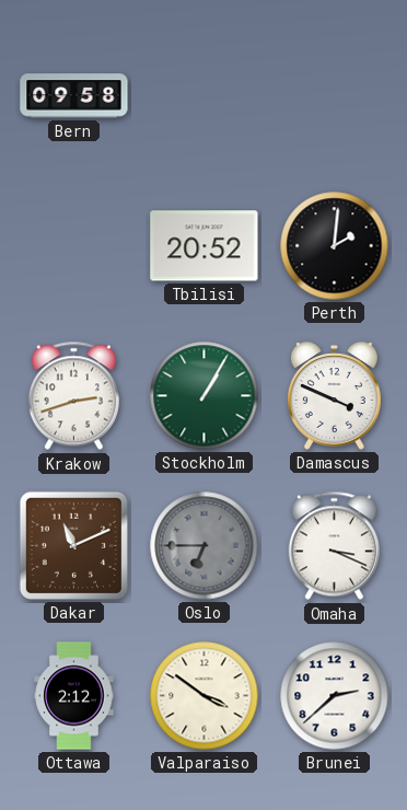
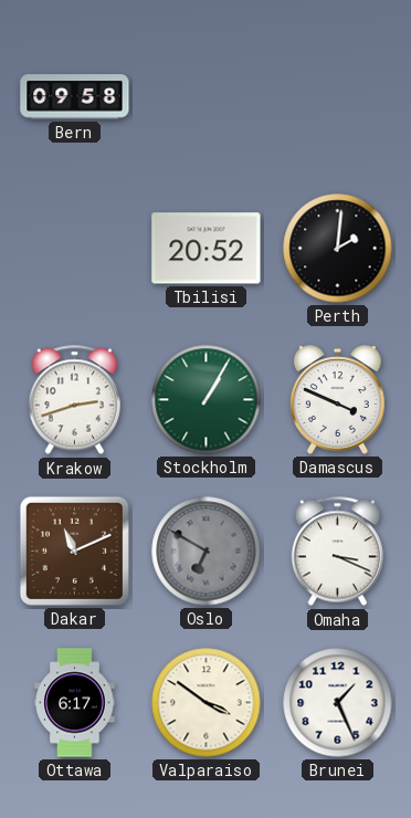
Oslo: 6:45 -> 6:50
Ottawa: 2:12 -> 6:17
Brunei: 2:38 -> 1:26
